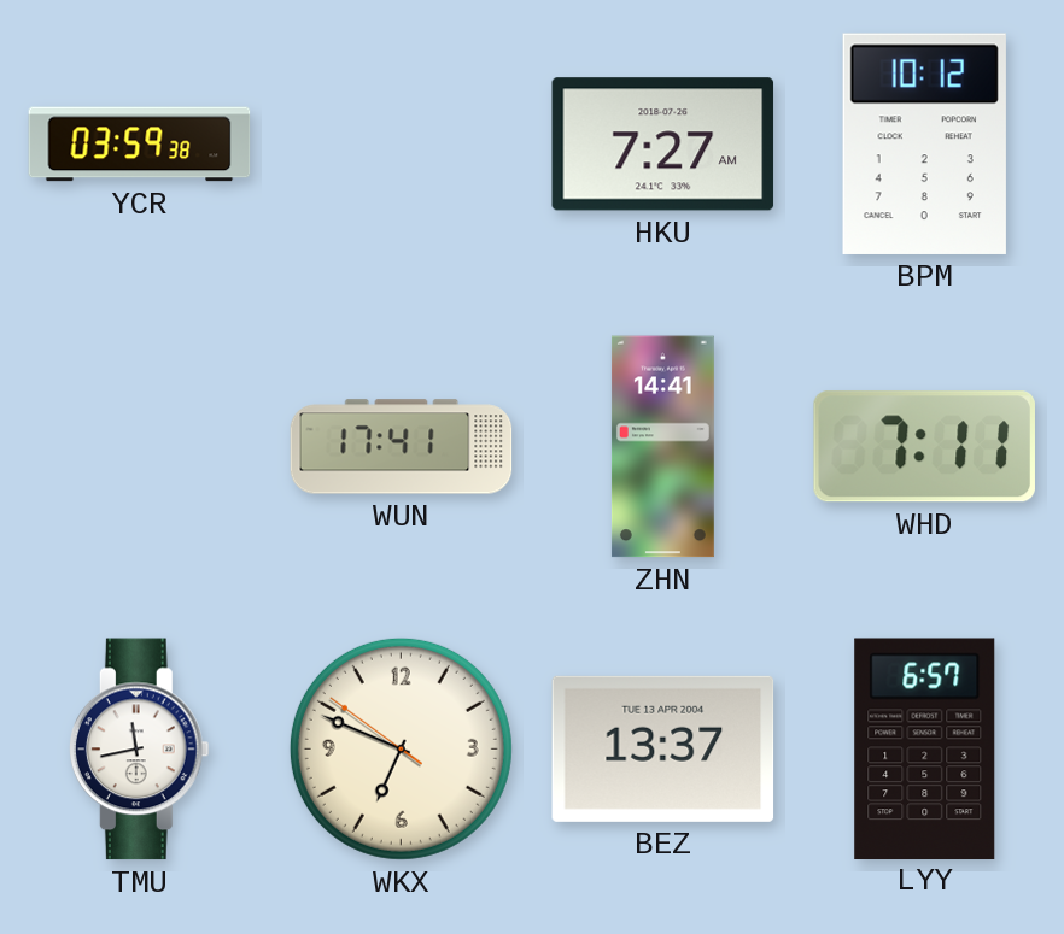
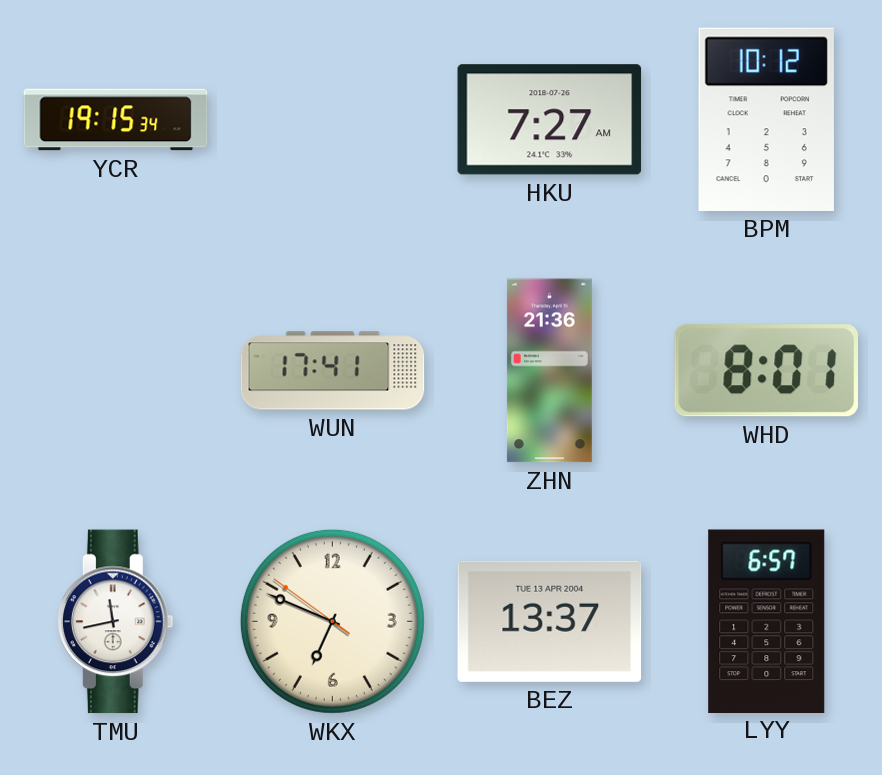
YCR: 03:59 -> 19:15
ZHN: 14:41 -> 21:36
WHD: 7:11 -> 8:01
